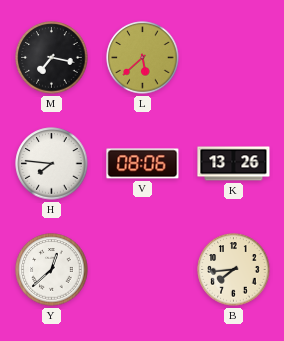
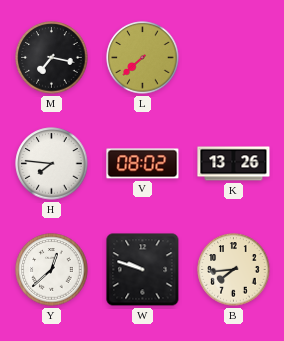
L: 5:38 -> 7:38
V: 08:06 -> 08:02
W: none -> 9:48
